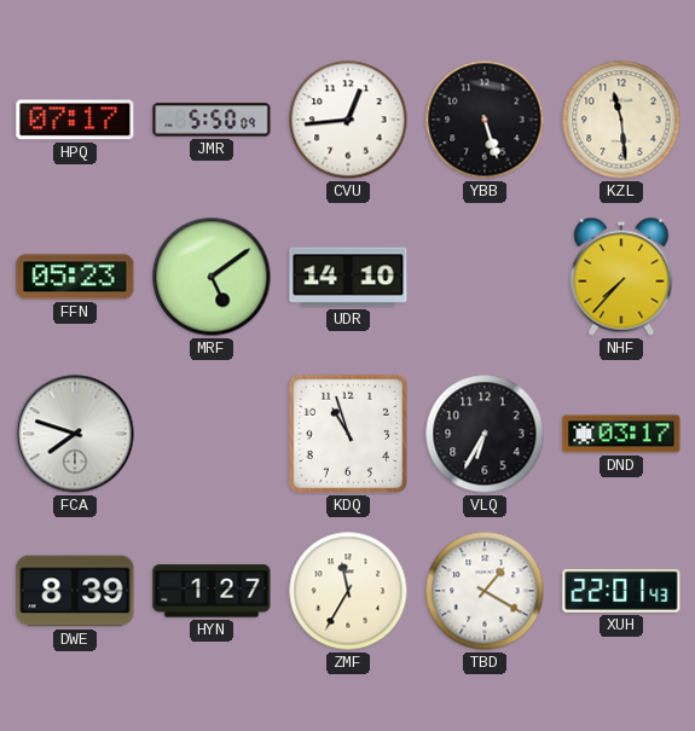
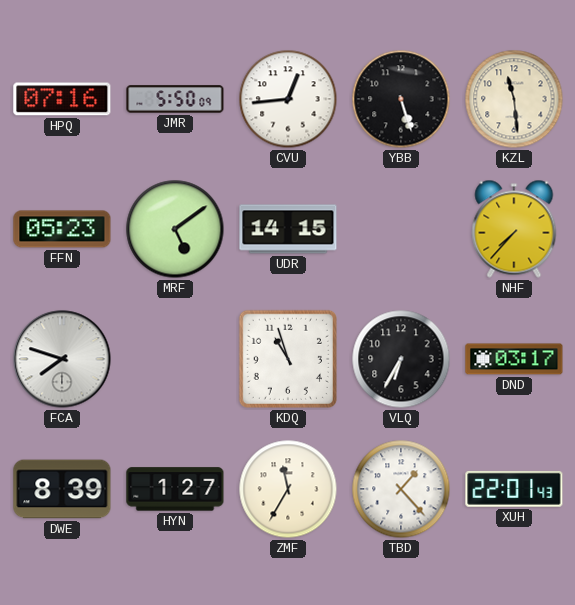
HPQ: 07:17 -> 07:16
UDR: 14:10 -> 14:15
TBD: 1:20 -> 1:23
